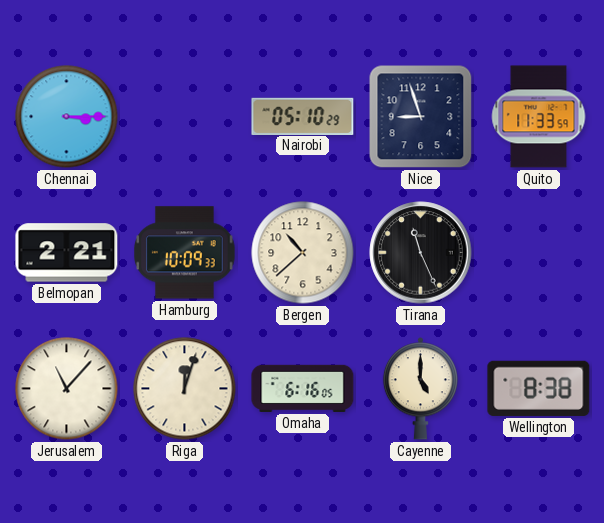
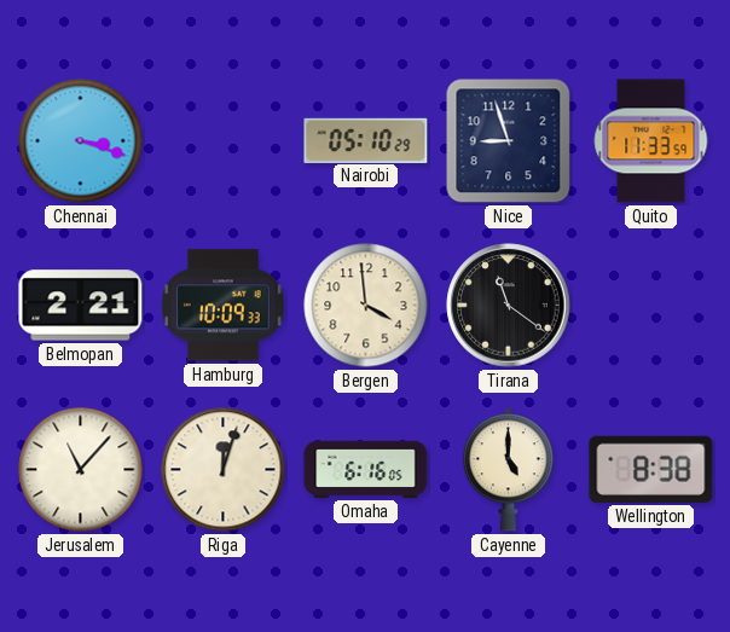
Chennai: 3:15 -> 3:18
Bergen: 10:38 -> 3:59
Tirana: 11:26 -> 11:21
